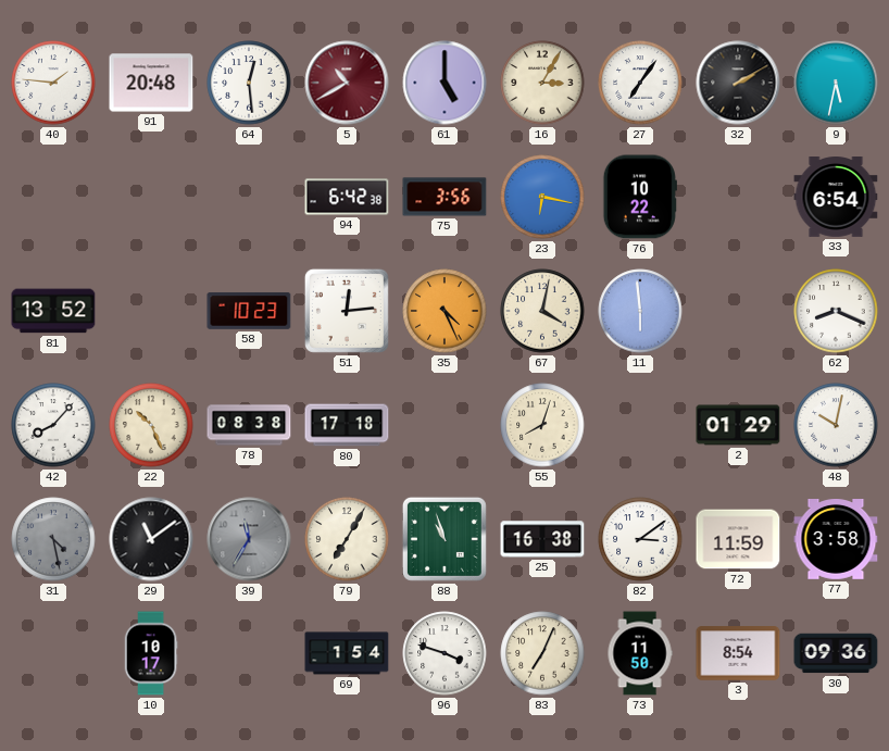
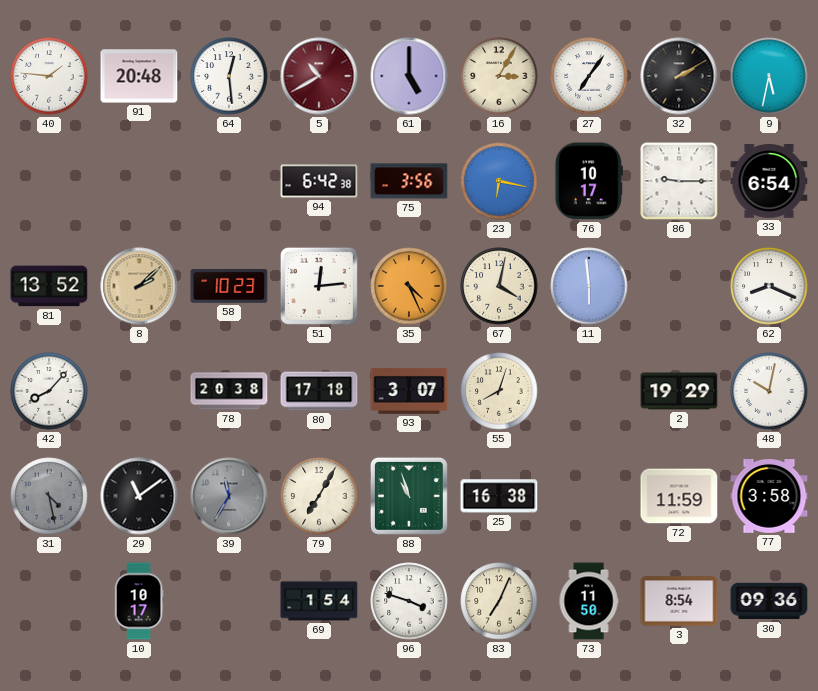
76: 10:22 -> 10:17
86: none -> 9:15
8: none -> 2:08
22: 10:26 -> none
78: 08:38 -> 20:38
93: none -> 3:07
2: 01:29 -> 19:29
82: 3:09 -> none
